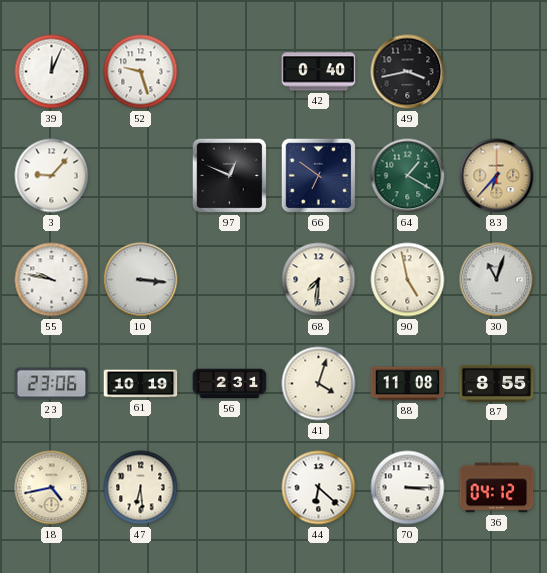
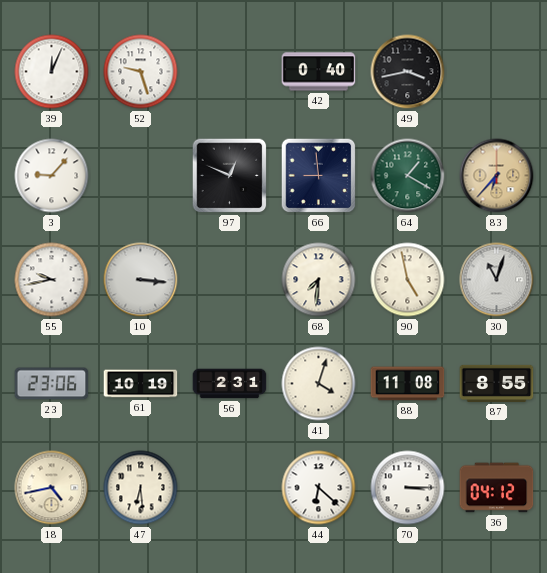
66: 6:51 -> 8:59
55: 9:47 -> 9:43
